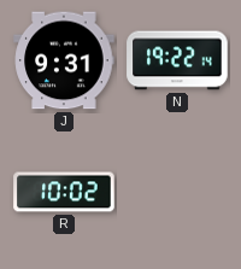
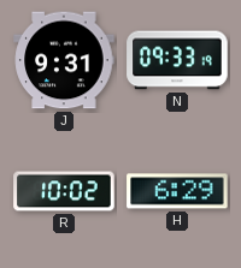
N: 19:22 -> 09:33
H: none -> 6:29
